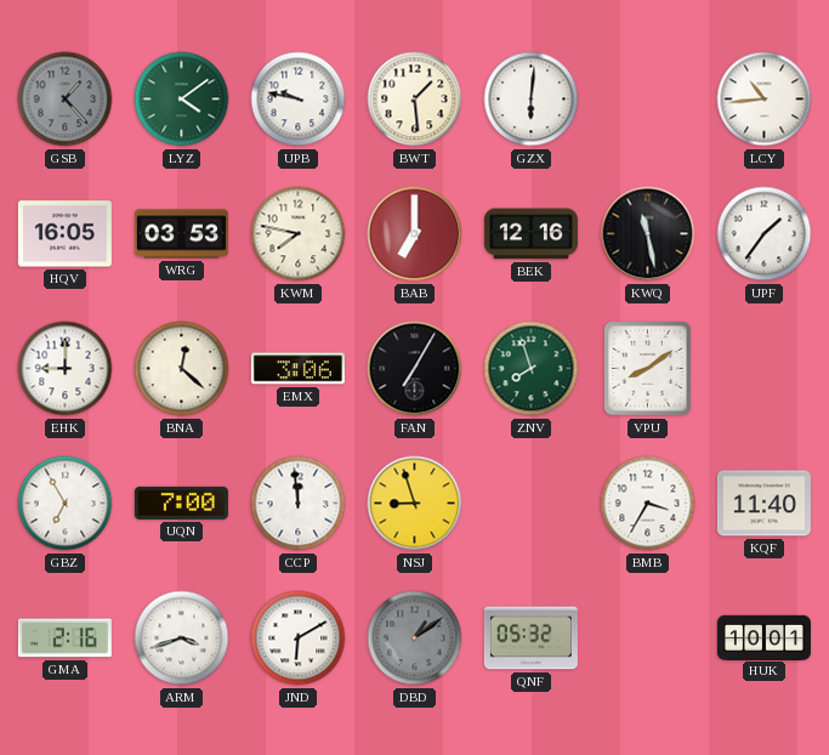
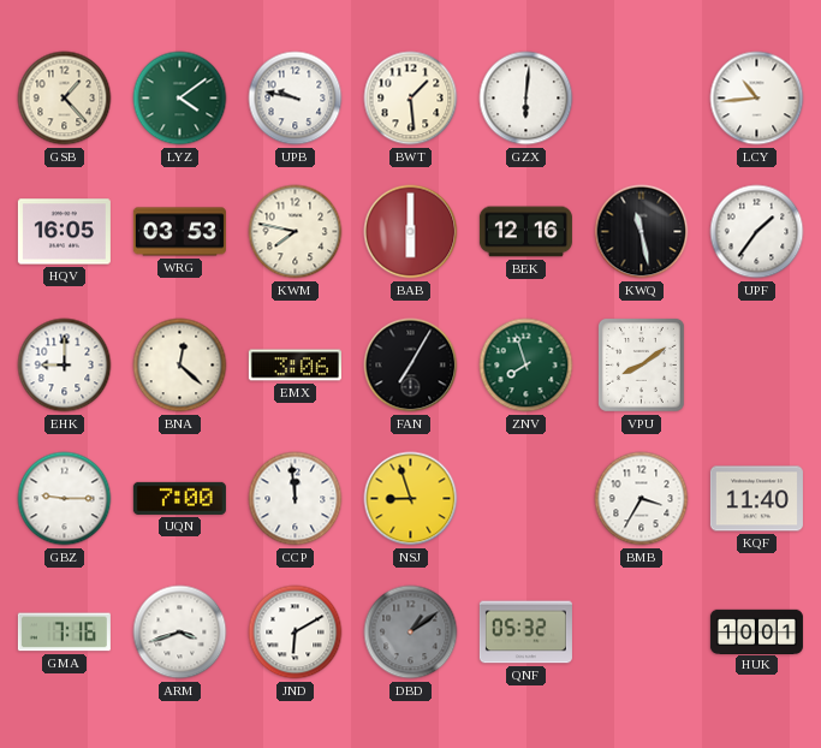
GSB dial: grey -> cream
BAB: 7:00 -> 6:00
GBZ: 6:55 -> 9:15
GMA: 2:16 -> 7:16
